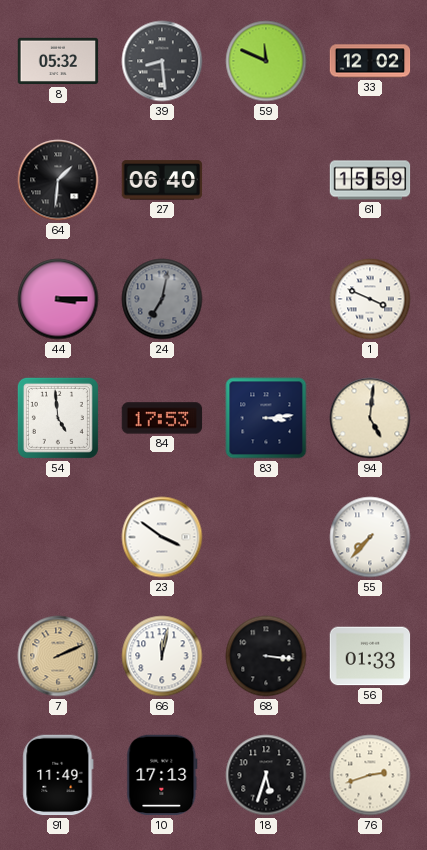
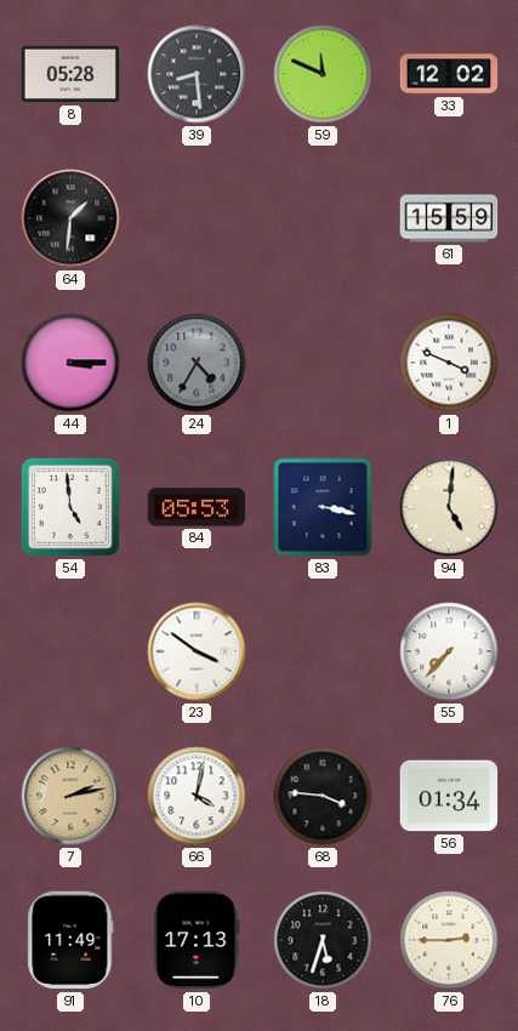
8: 05:32 -> 05:28
27: 06:40 -> none
24: 7:02 -> 4:35
84: 17:53 -> 05:53
83: 3:14 -> 3:17
7: 2:11 -> 2:13
66: 12:02 -> 4:02
68: 3:16 -> 3:46
56: 01:33 -> 01:34
76: 2:42 -> 2:45
